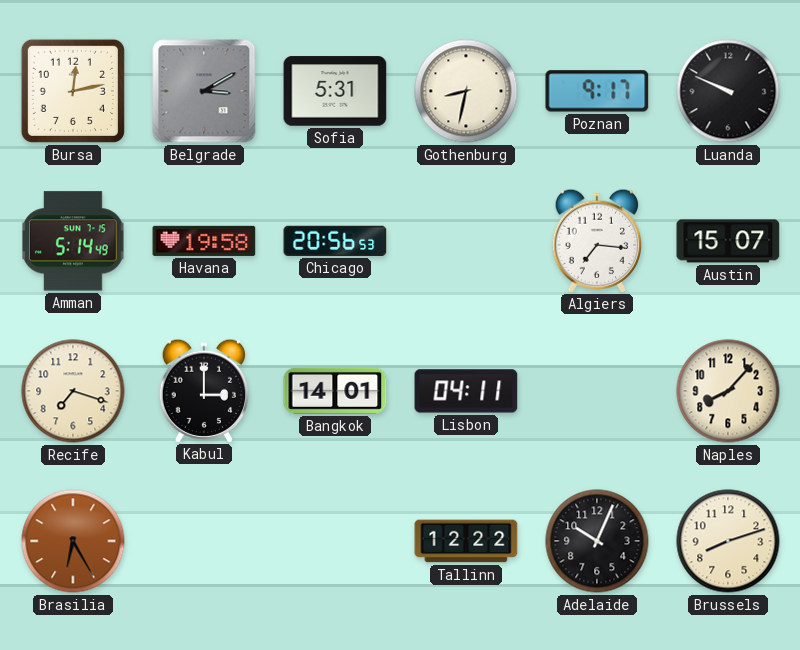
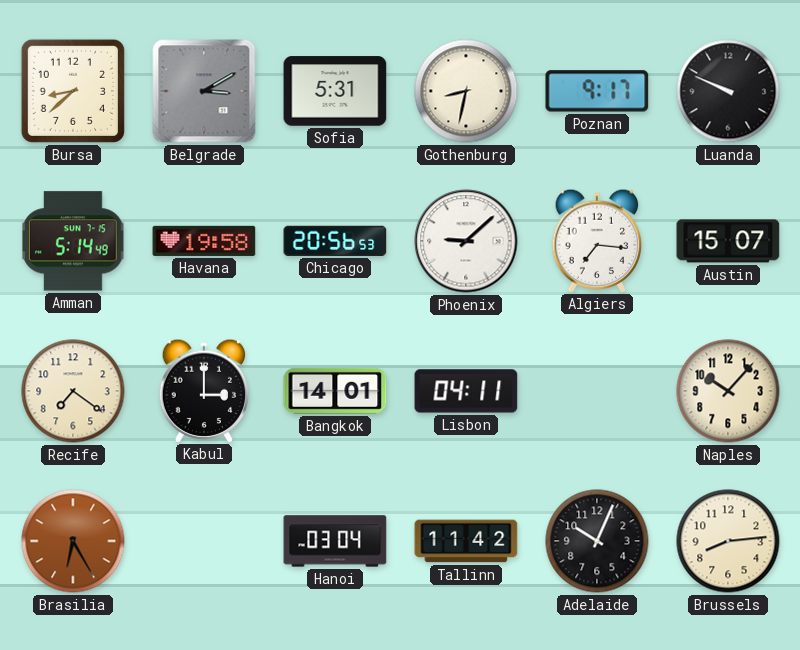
Bursa: 12:13 -> 8:38
Phoenix: none -> 9:08
Recife: 7:18 -> 7:21
Naples: 8:07 -> 10:07
Hanoi: none -> 03:04
Tallinn: 12:22 -> 11:42
Brussels: 8:12 -> 8:14
